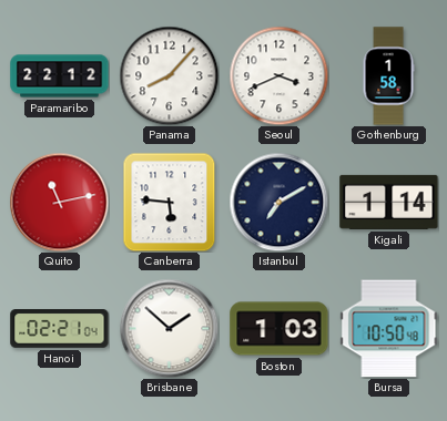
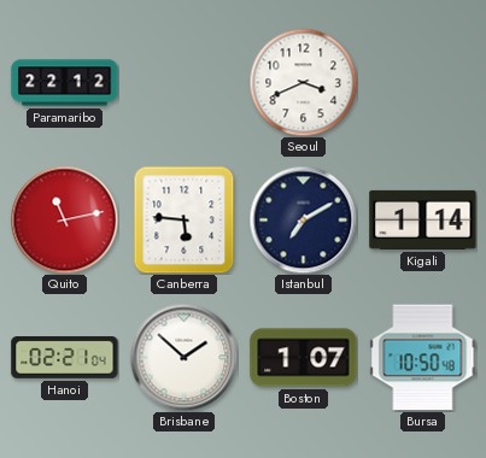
Panama: 8:07 -> none
Gothenburg: 1:58 -> none
Boston: 1:03 -> 1:07
